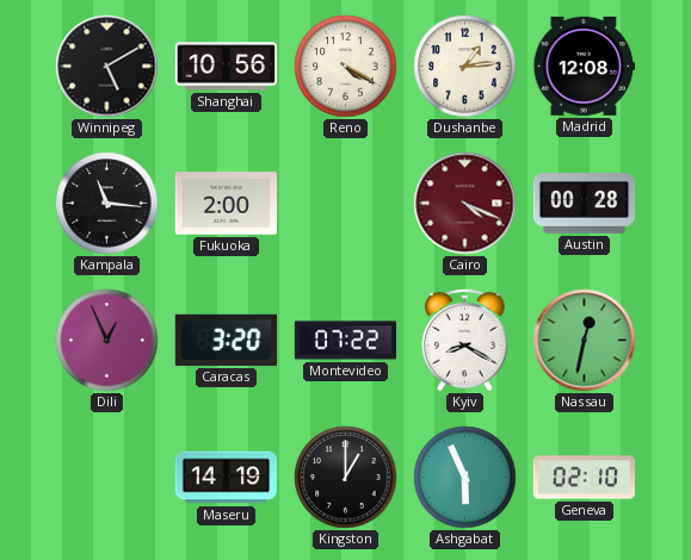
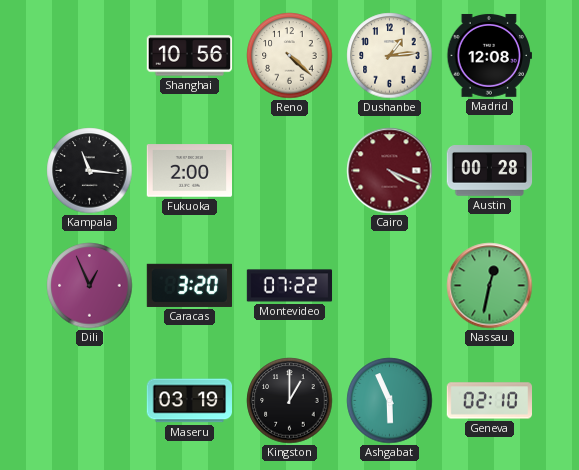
Winnipeg: 5:10 -> none
Reno: 4:20 -> 4:22
Kyiv: 8:20 -> none
Maseru: 14:19 -> 03:19
